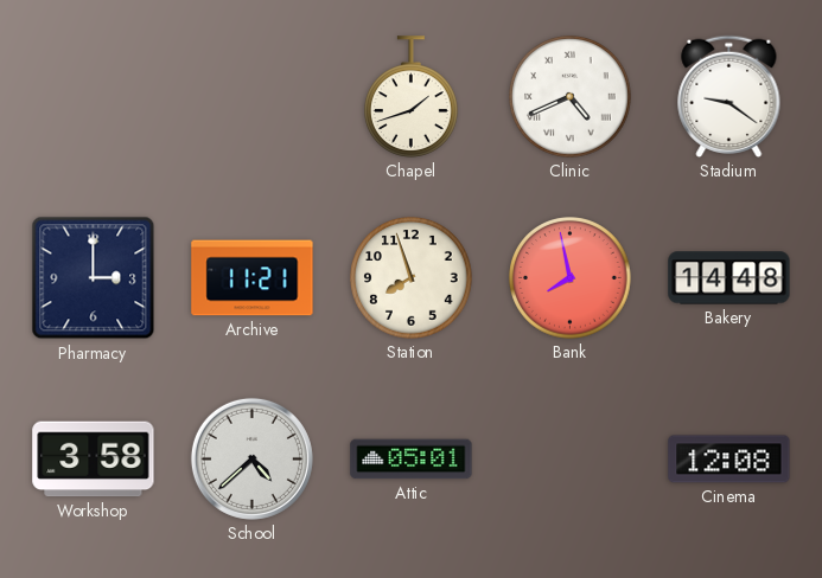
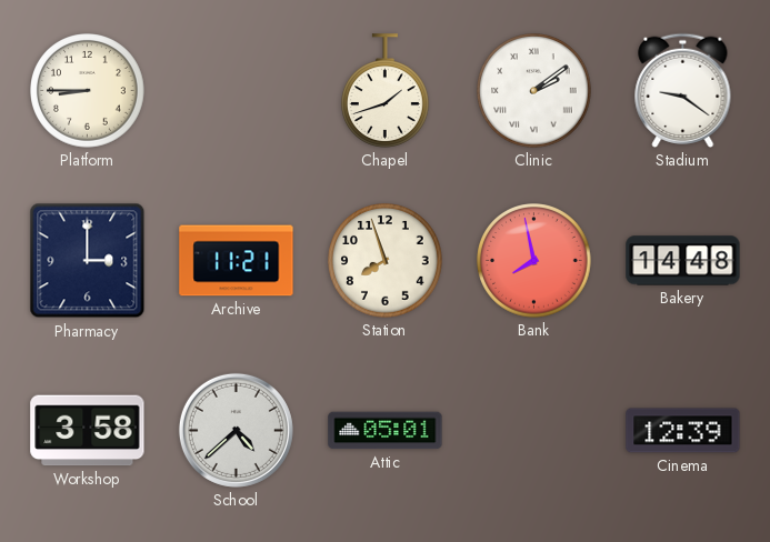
Platform: none -> 8:45
Clinic: 4:41 -> 2:09
Cinema: 12:08 -> 12:39
